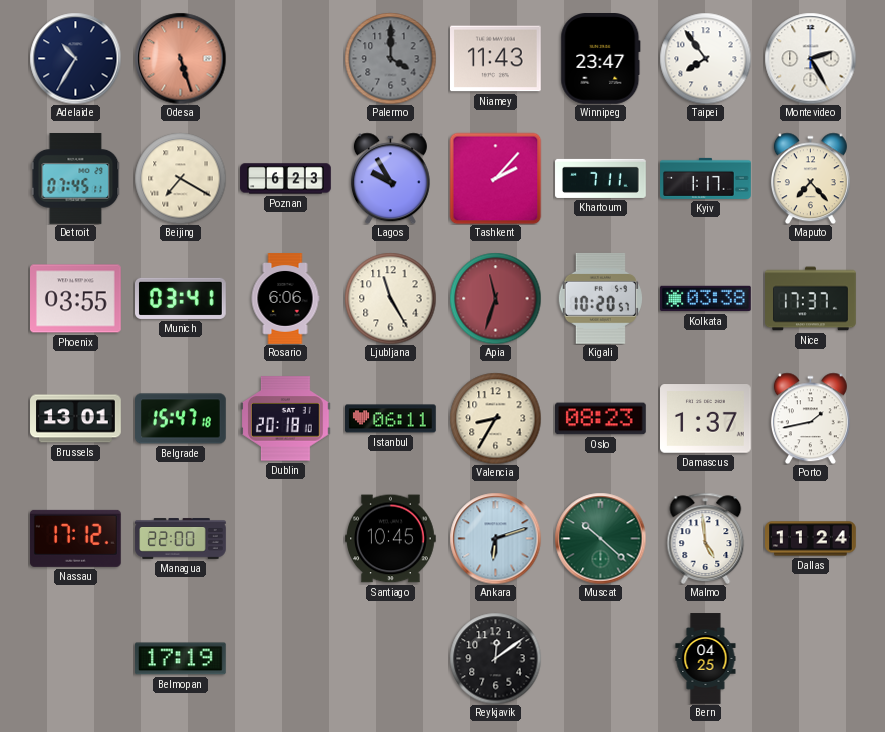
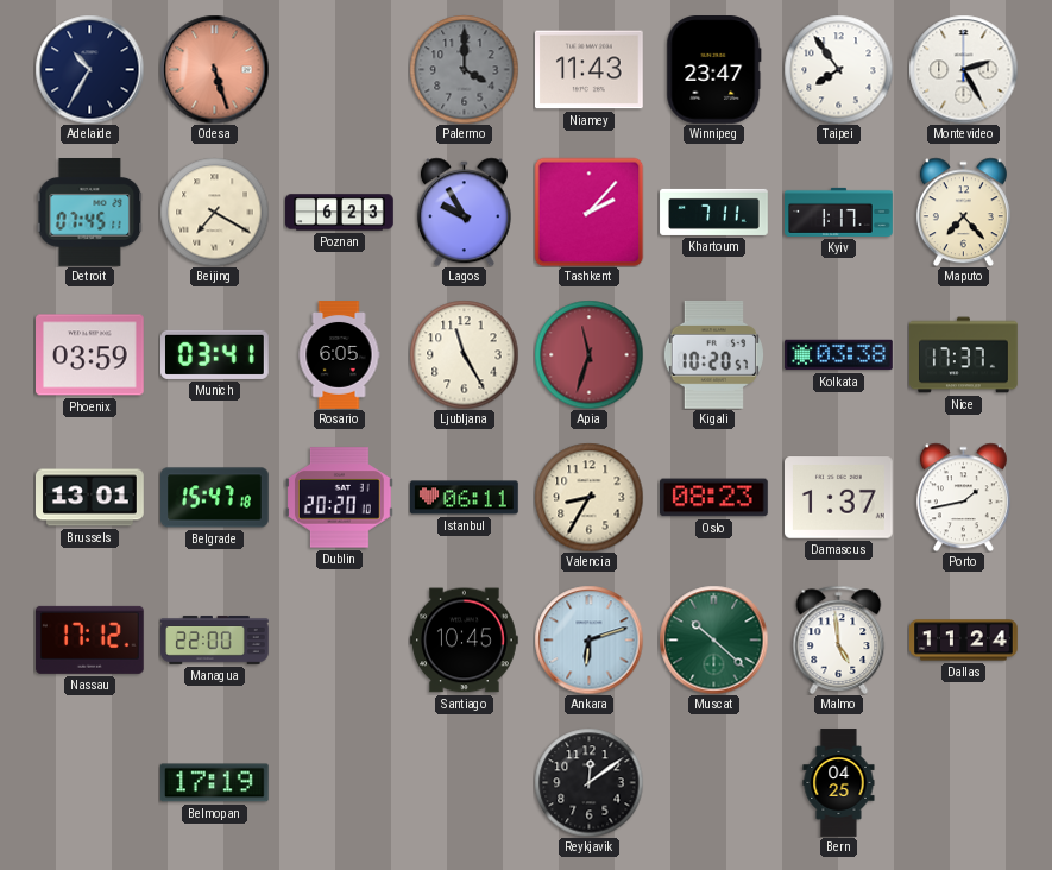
Phoenix: 03:55 -> 03:59
Rosario: 6:06 -> 6:05
Dublin: 20:18 -> 20:20
